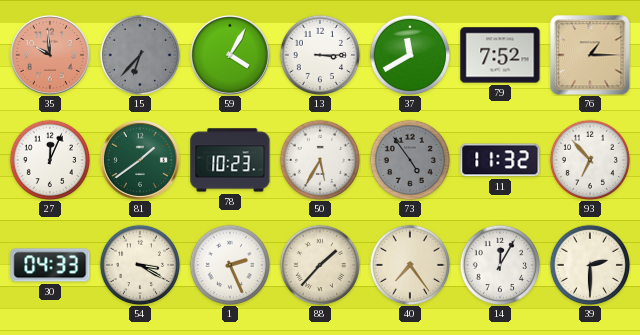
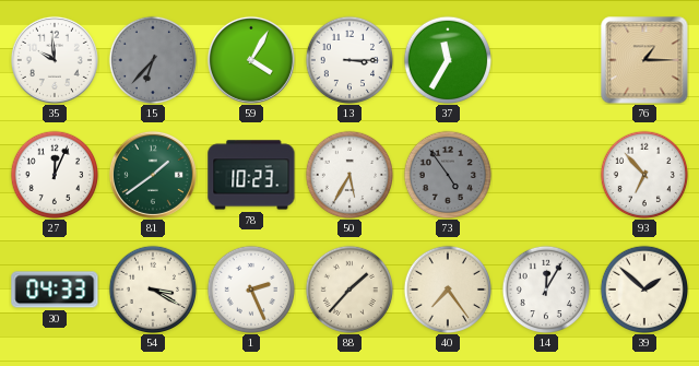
35 dial: salmon -> white
37: 11:40 -> 11:35
79: 7:52 -> none
11: 11:32 -> none
39: 2:30 -> 1:52
